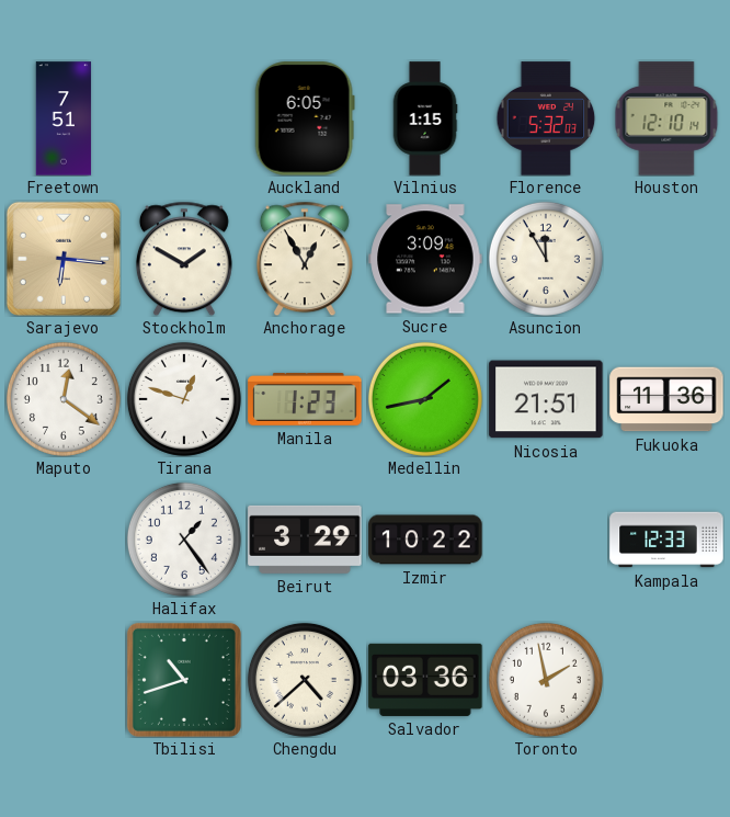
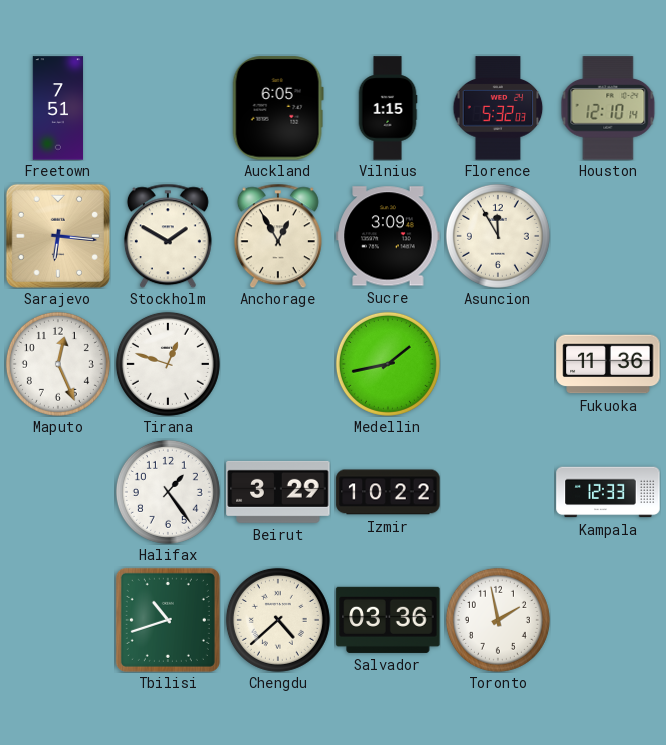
Maputo: 12:21 -> 12:26
Manila: 1:23 -> none
Nicosia: 21:51 -> none
